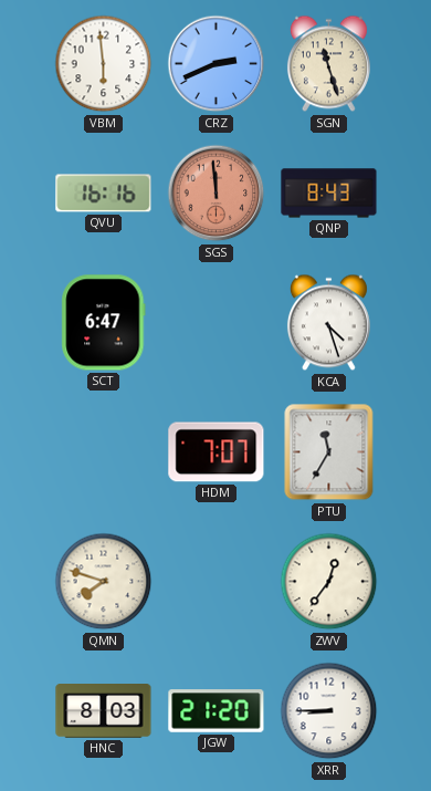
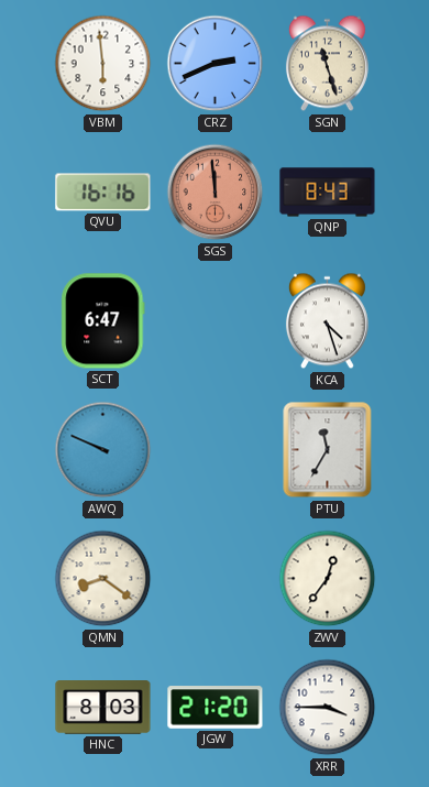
AWQ: none -> 9:49
HDM: 7:07 -> none
QMN: 7:48 -> 8:21
XRR: 8:45 -> 3:45
